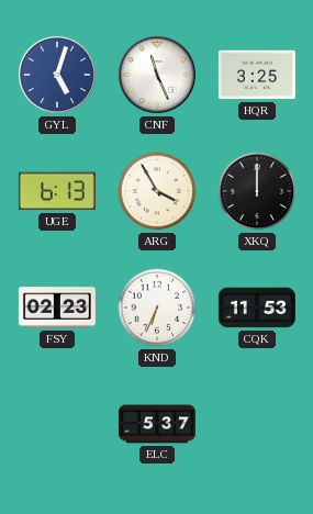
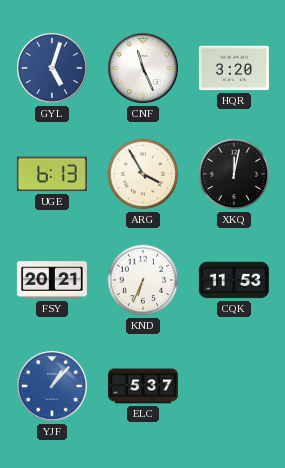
HQR: 3:25 -> 3:20
XKQ: 12:00 -> 12:02
FSY: 02:23 -> 20:21
YJF: none -> 1:07
